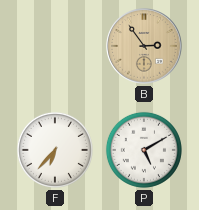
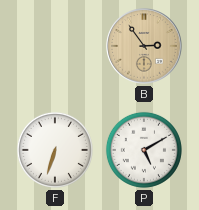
F: 6:37 -> 6:33
